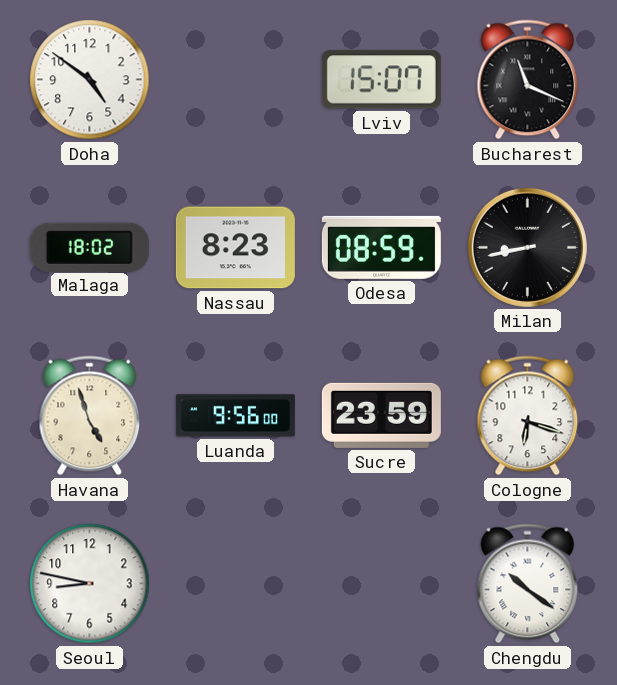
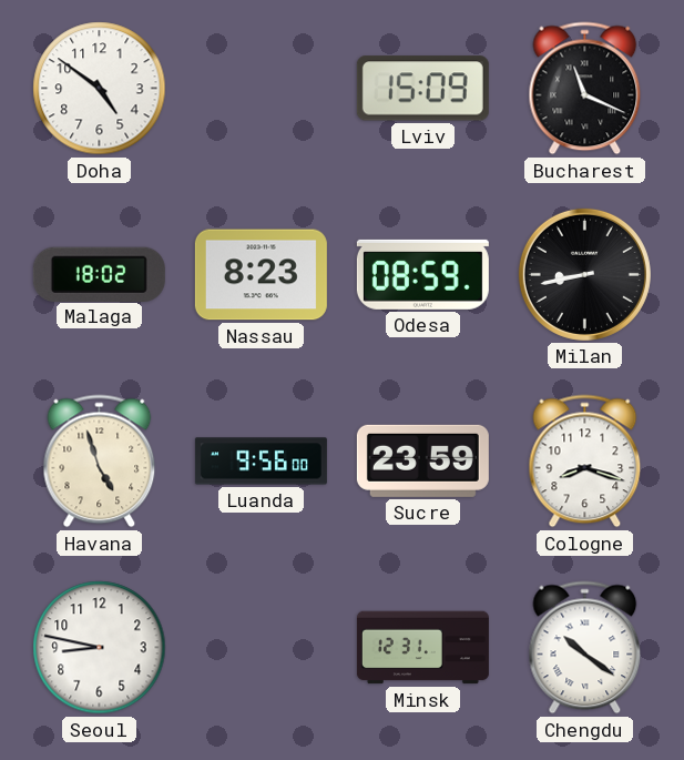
Lviv: 15:07 -> 15:09
Cologne: 6:18 -> 8:18
Minsk: none -> 12:31
